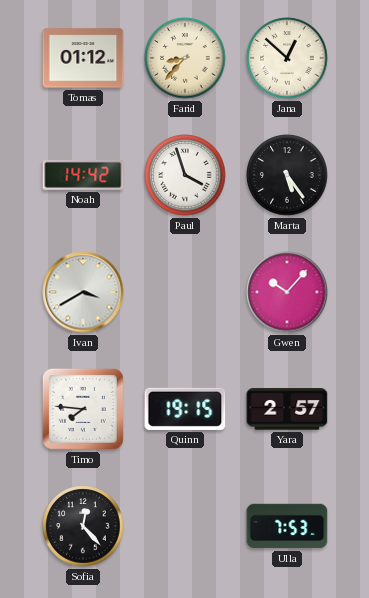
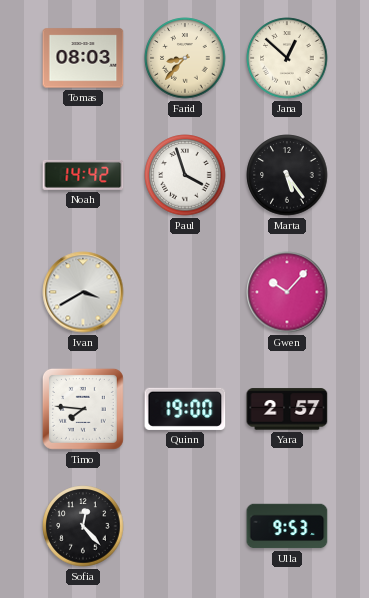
Tomas: 01:12 -> 08:03
Quinn: 19:15 -> 19:00
Ulla: 7:53 -> 9:53
